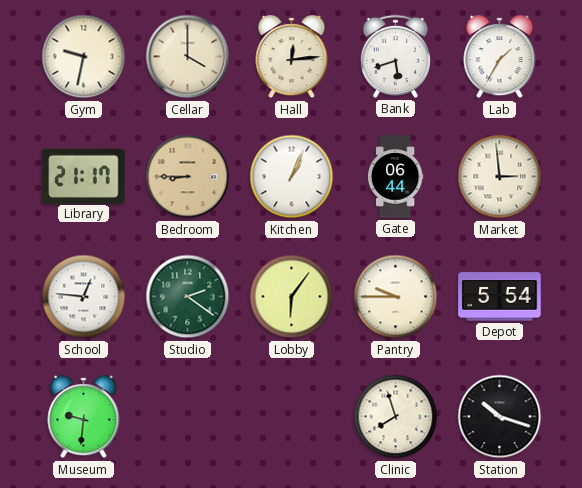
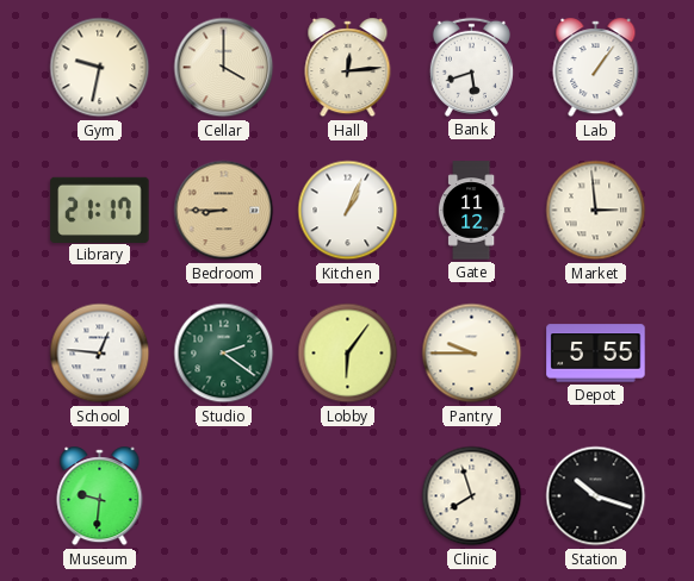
Lab: 1:35 -> 1:06
Gate: 06:44 -> 11:12
Depot: 5:54 -> 5:55
